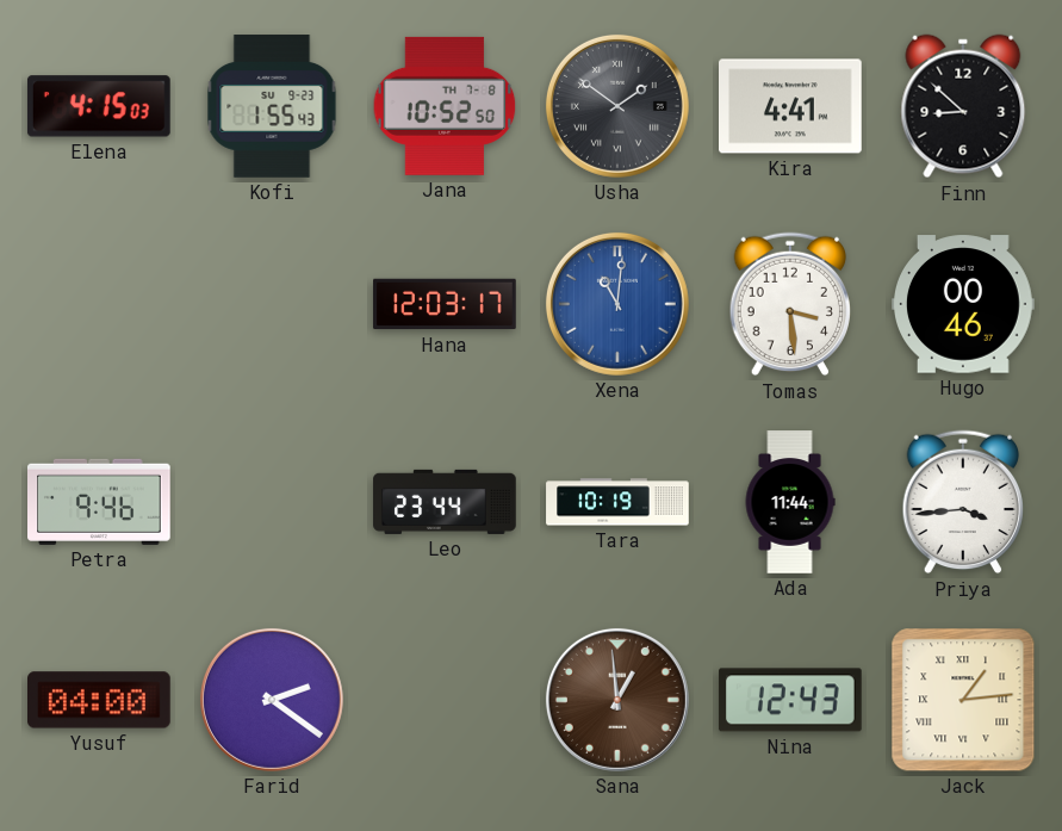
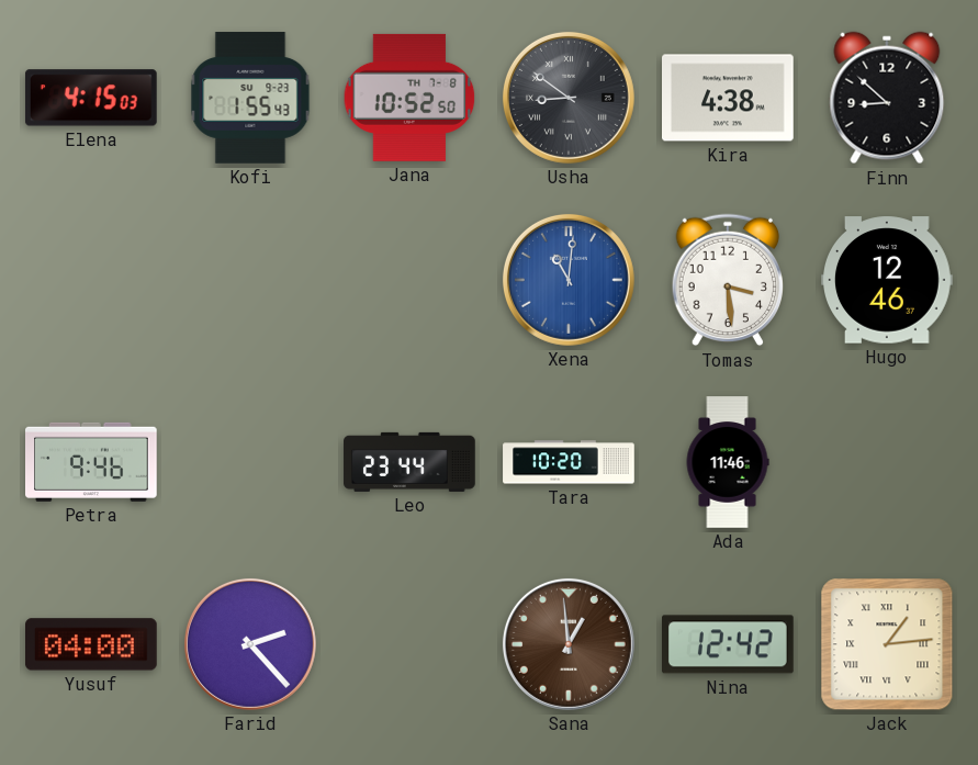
Usha: 1:51 -> 8:51
Kira: 4:41 -> 4:38
Hana: 12:03 -> none
Hugo: 00:46 -> 12:46
Tara: 10:19 -> 10:20
Ada: 11:44 -> 11:46
Priya: 3:44 -> none
Farid: 2:21 -> 2:23
Nina: 12:43 -> 12:42
